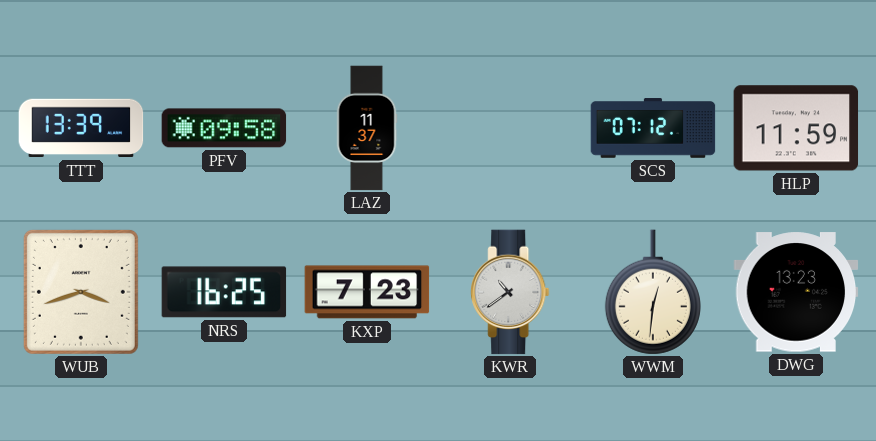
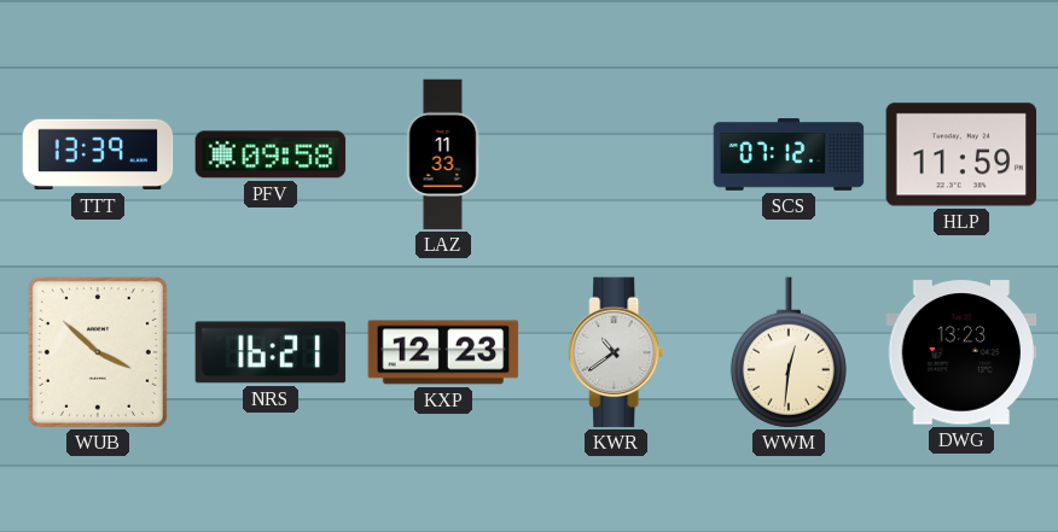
LAZ: 11:37 -> 11:33
WUB: 3:42 -> 3:52
NRS: 16:25 -> 16:21
KXP: 7:23 -> 12:23
